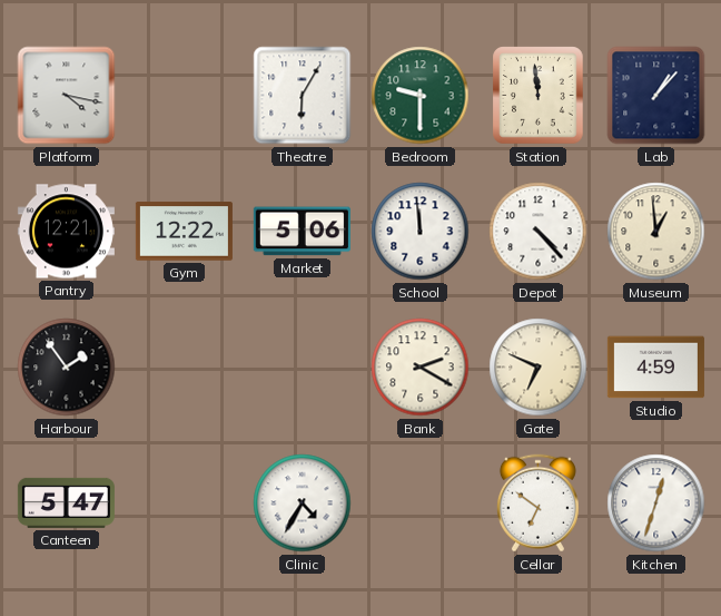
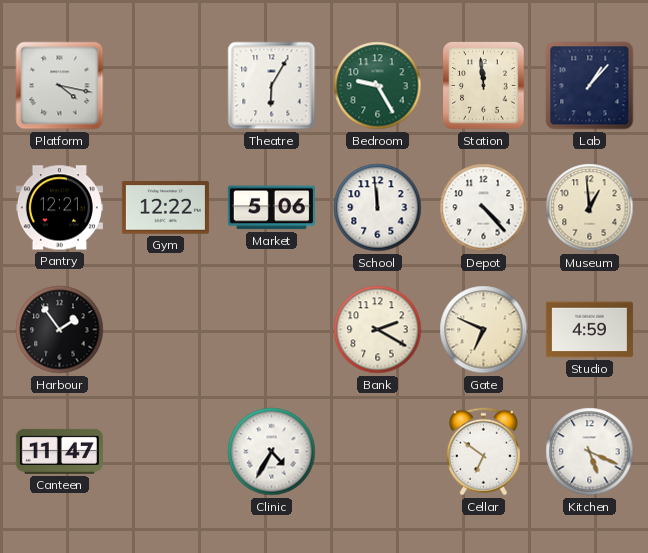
Bedroom: 9:30 -> 9:25
Canteen: 5:47 -> 11:47
Kitchen: 12:33 -> 5:19
